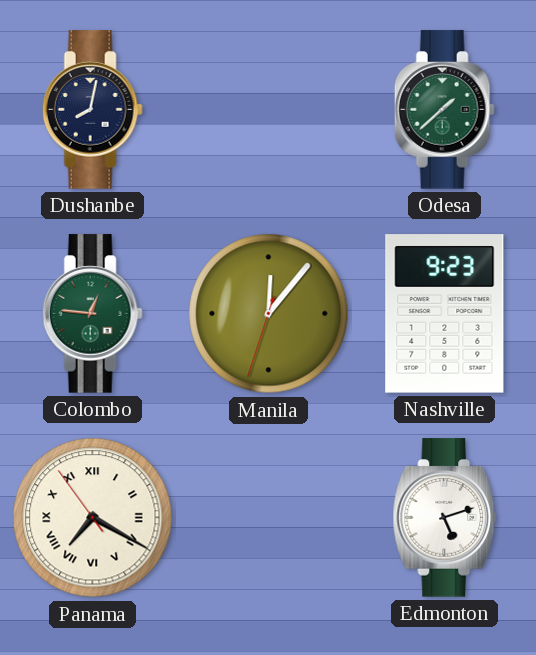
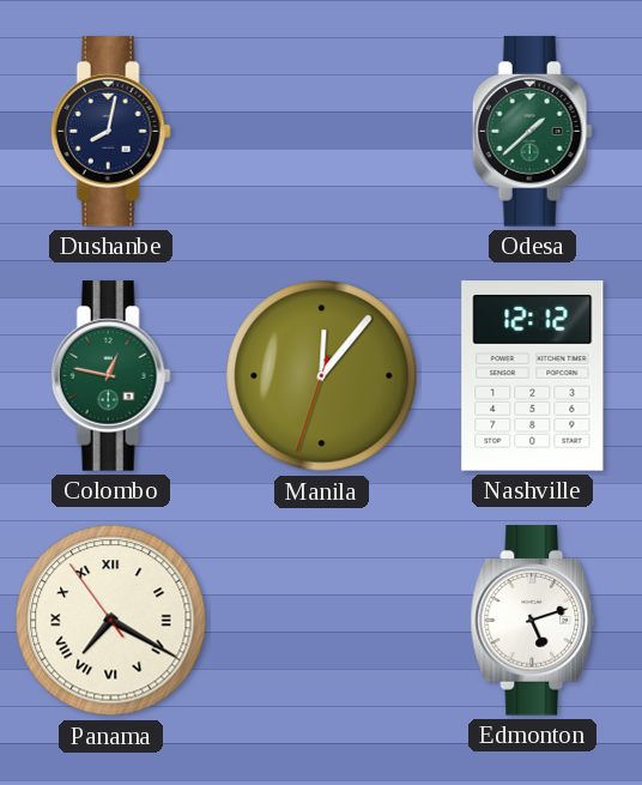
Colombo: 12:46 -> 12:47
Nashville: 9:23 -> 12:12
